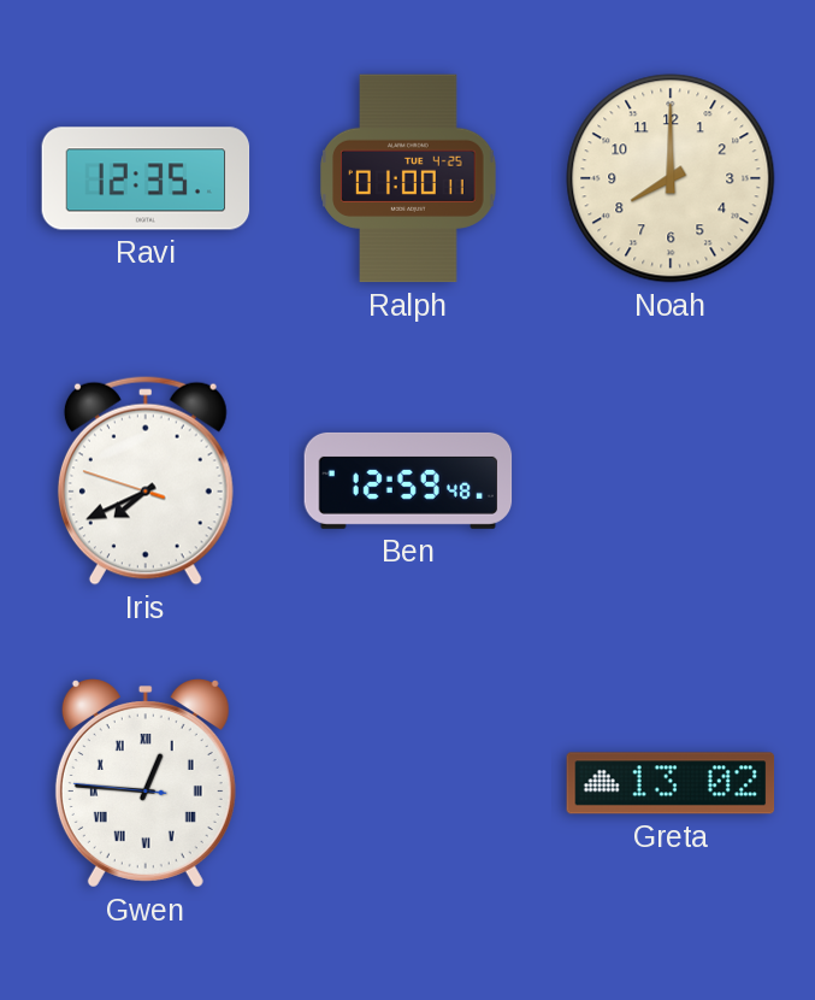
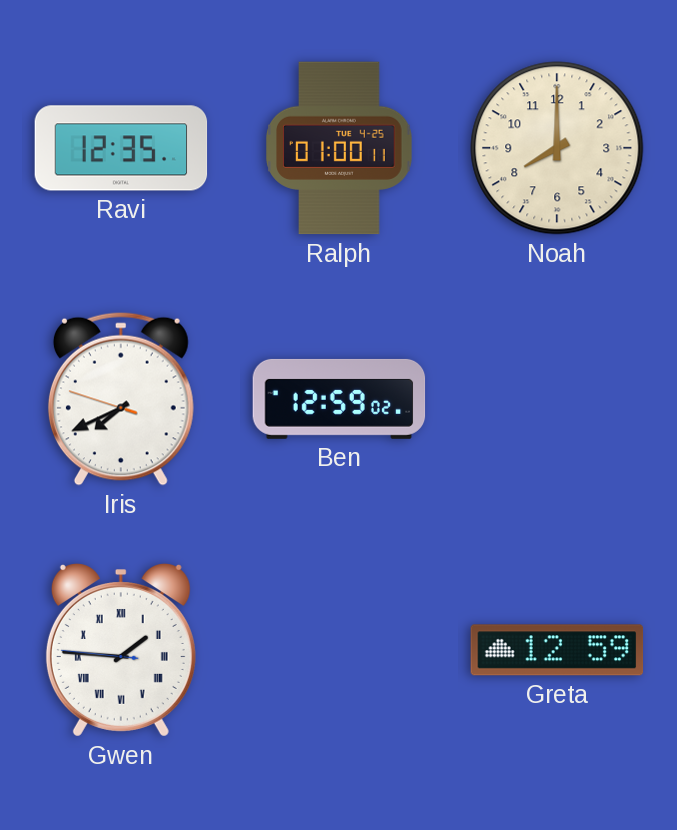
Ben: 12:59:48 -> 12:59:02
Gwen: 12:45 -> 1:45
Greta: 13:02 -> 12:59
